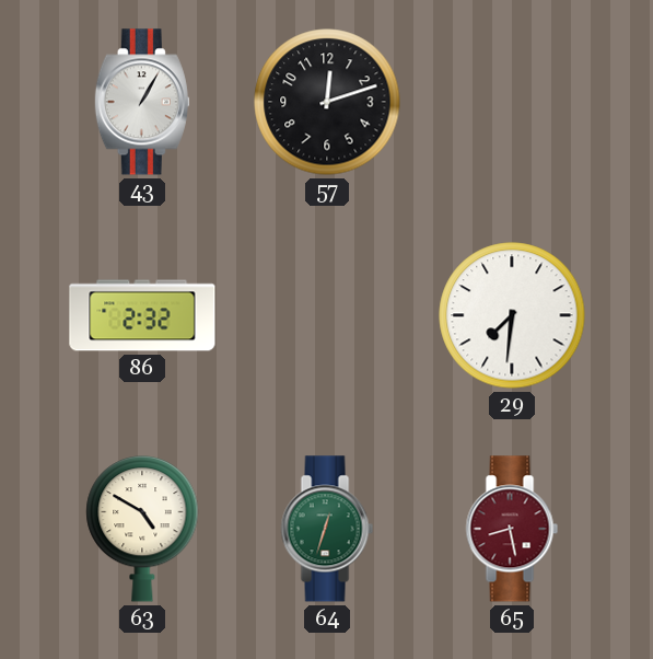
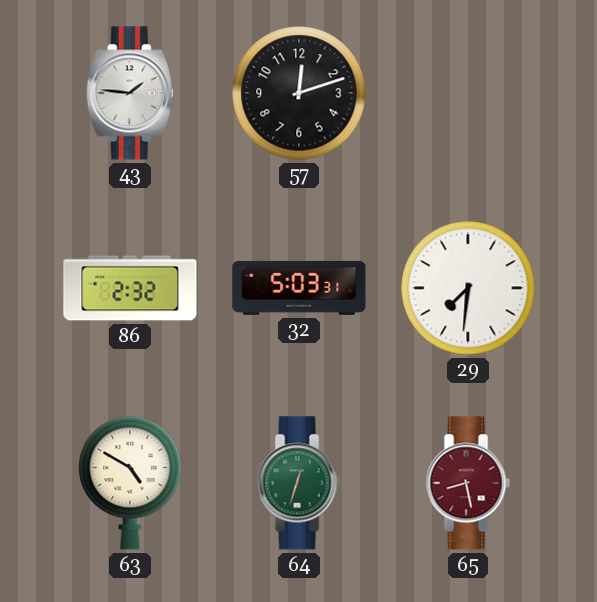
43: 1:05 -> 1:46
32: none -> 5:03
